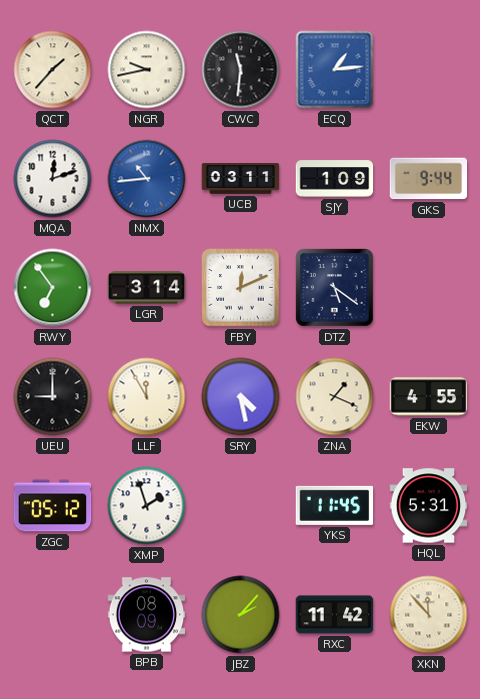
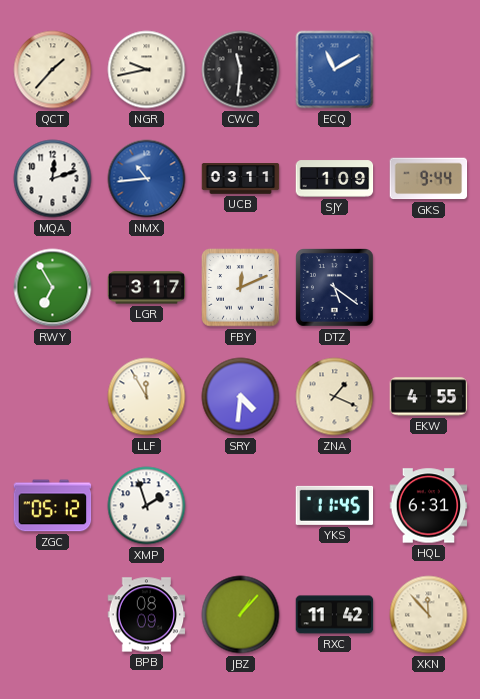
ECQ: 1:14 -> 11:10
RWY: 6:54 -> 6:55
LGR: 3:14 -> 3:17
UEU: 9:00 -> none
SRY: 4:28 -> 4:31
HQL: 5:31 -> 6:31
JBZ: 2:07 -> 1:07
